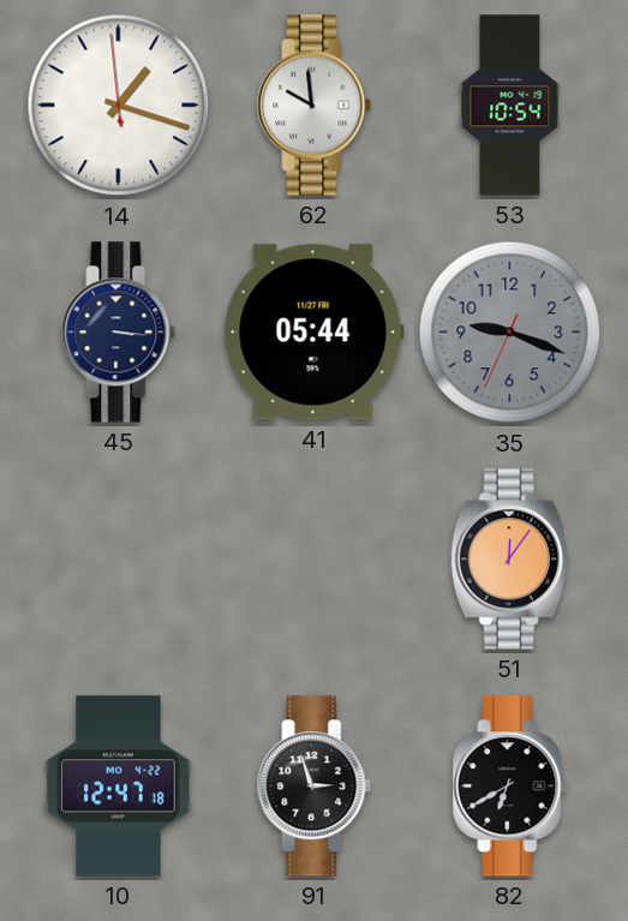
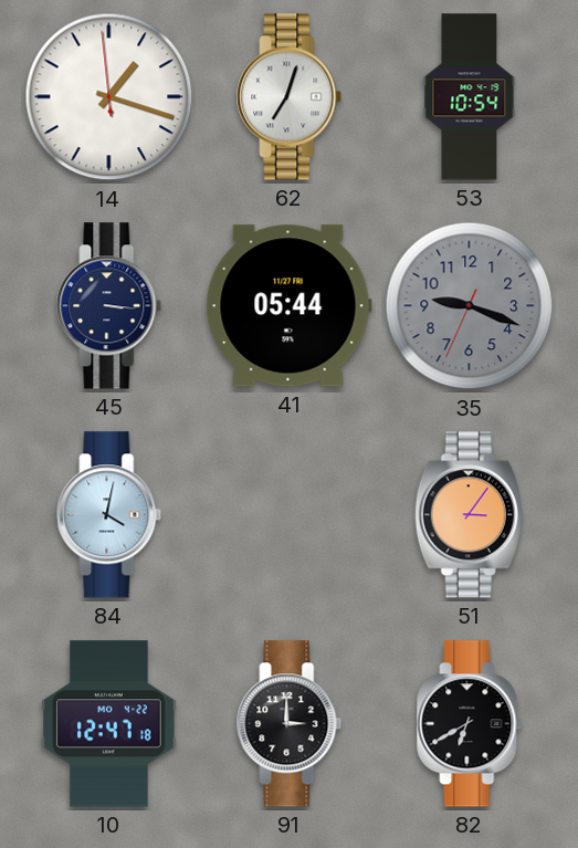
62: 9:59 -> 7:03
84: none -> 4:02
51: 12:06 -> 3:06
91: 2:57 -> 3:00
